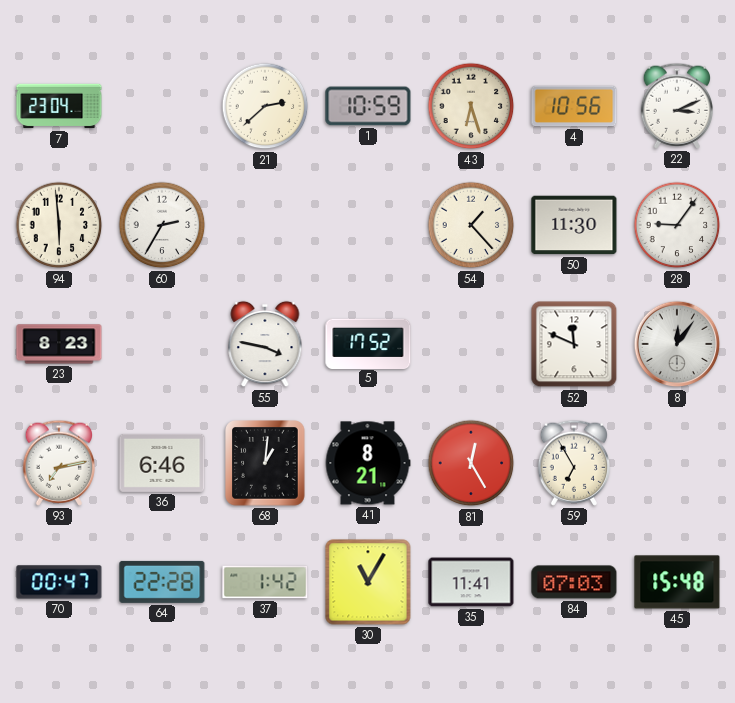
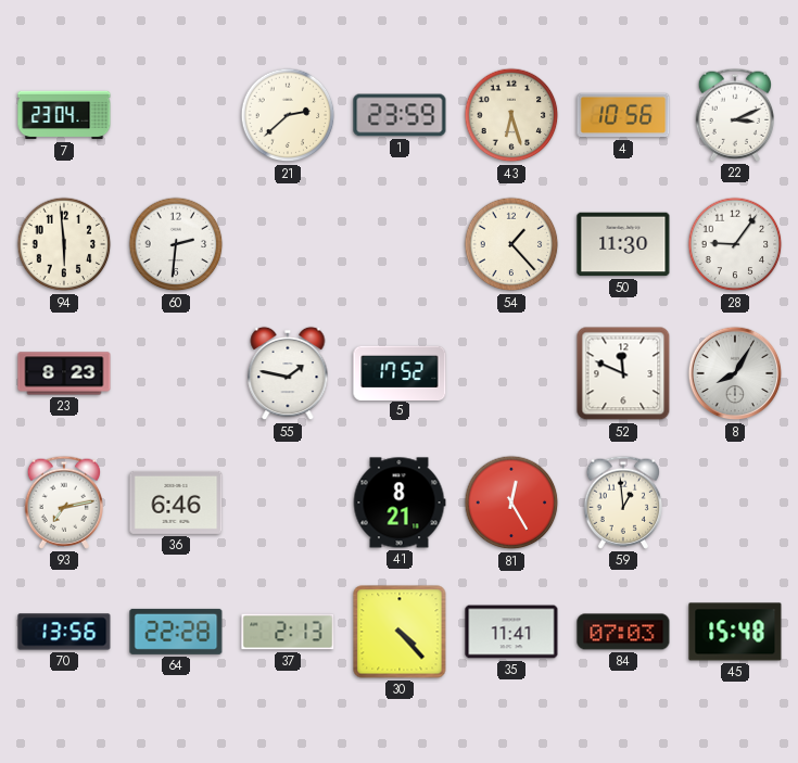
1: 10:59 -> 23:59
60: 2:35 -> 2:31
55: 3:47 -> 1:47
8: 12:06 -> 8:05
68: 1:01 -> none
59: 6:55 -> 12:59
70: 00:47 -> 13:56
37: 1:42 -> 2:13
30: 11:05 -> 4:23
